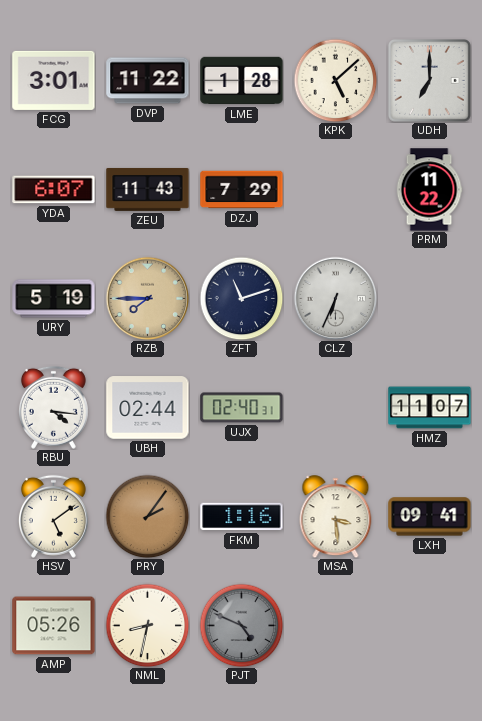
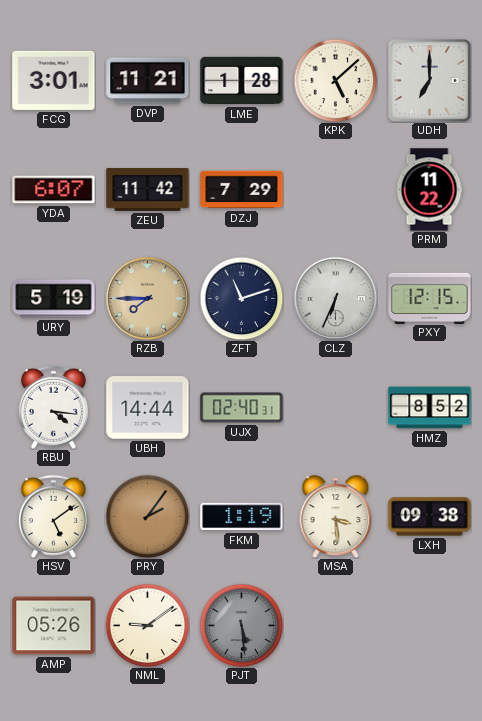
DVP: 11:22 -> 11:21
ZEU: 11:43 -> 11:42
PXY: none -> 12:15
UBH: 02:44 -> 14:44
HMZ: 11:07 -> 8:52
FKM: 1:16 -> 1:19
LXH: 09:41 -> 09:38
NML: 8:32 -> 9:09
PJT: 4:49 -> 5:29
